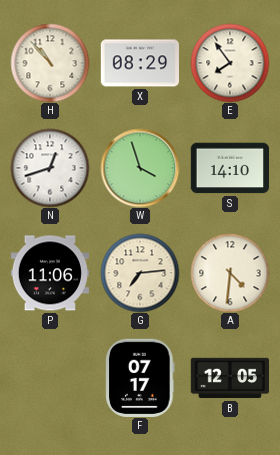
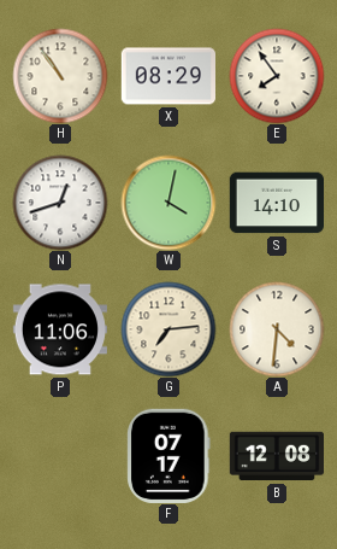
H: 10:53 -> 10:54
W: 3:57 -> 4:02
B: 12:05 -> 12:08
